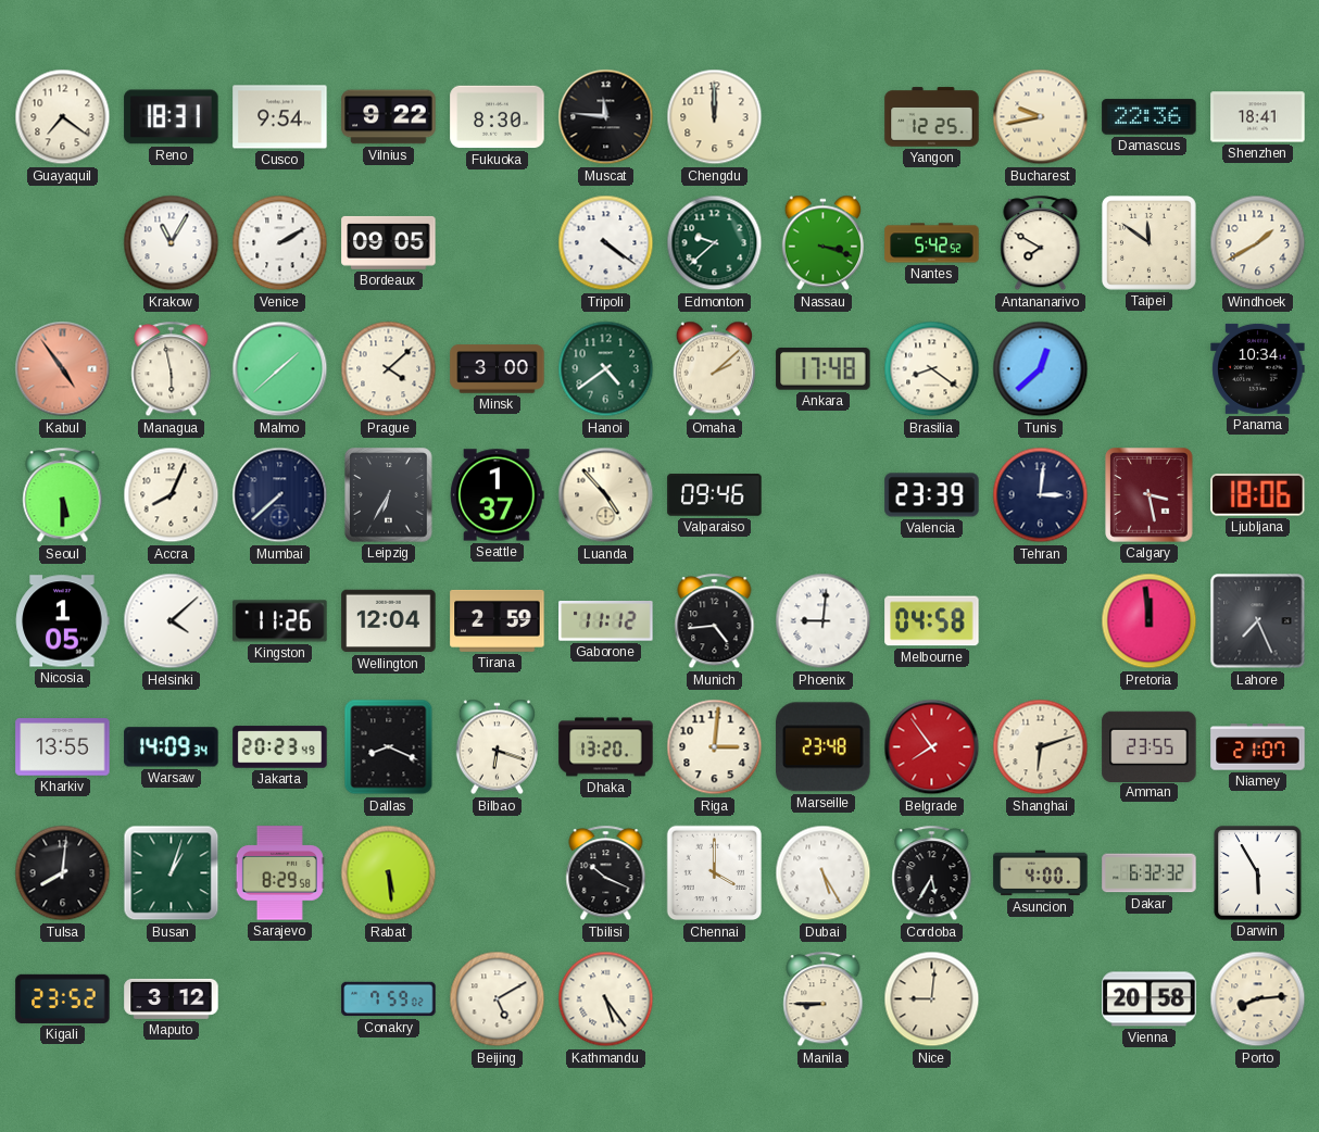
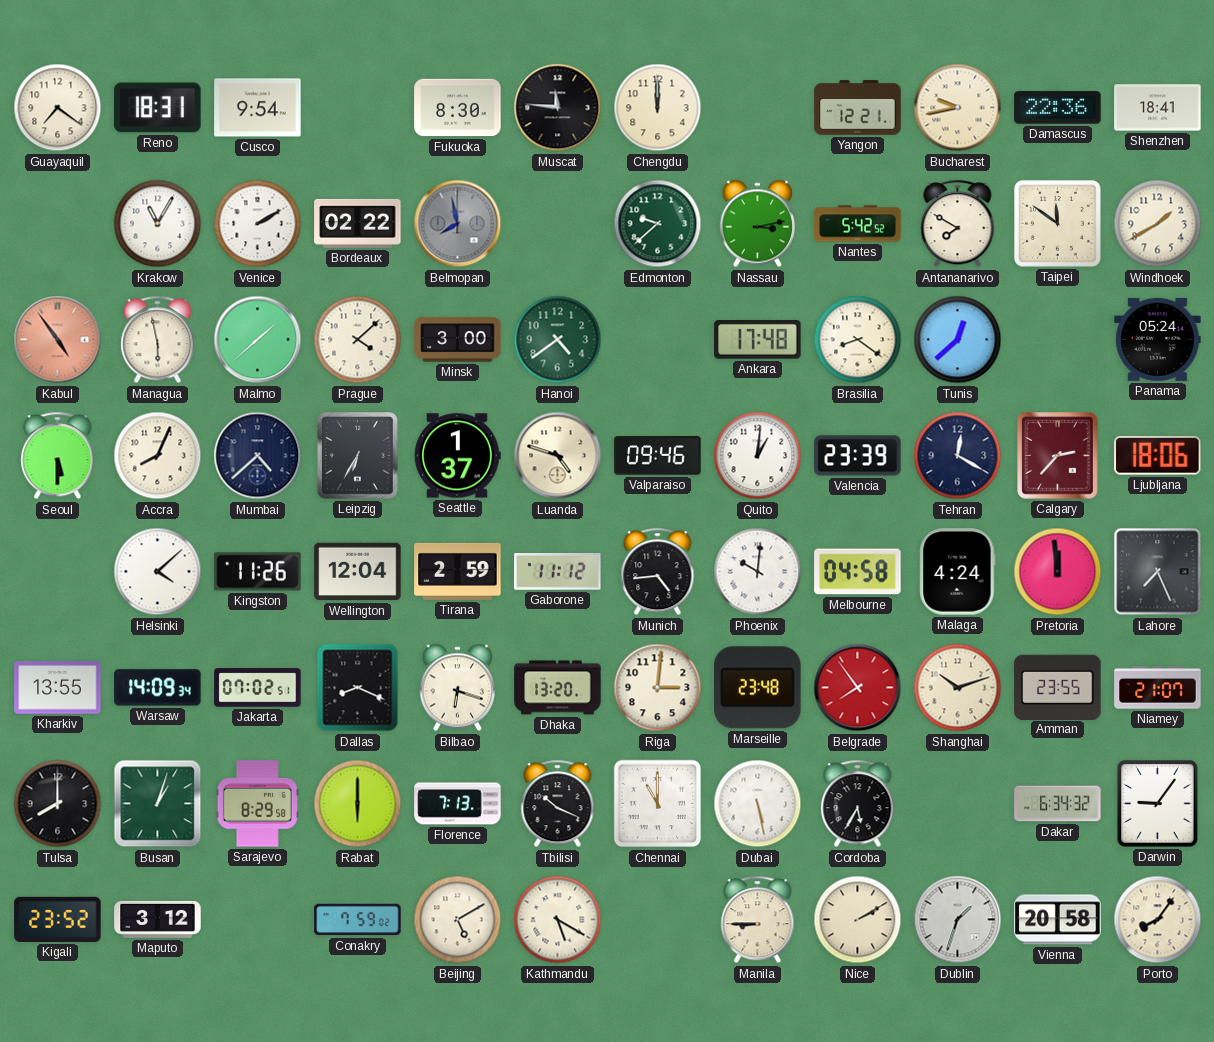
Vilnius: 9:22 -> none
Yangon: 12:25 -> 12:21
Bordeaux: 09:05 -> 02:22
Belmopan: none -> 7:58
Tripoli: 4:21 -> none
Nassau: 3:18 -> 3:13
Omaha: 2:08 -> none
Panama: 10:34 -> 05:24
Mumbai: 7:38 -> 4:38
Luanda: 4:53 -> 4:48
Quito: none -> 1:01
Tehran: 3:01 -> 12:20
Calgary: 3:28 -> 2:37
Nicosia: 1:05 -> none
Phoenix: 9:01 -> 10:01
Malaga: none -> 4:24
Jakarta: 20:23 -> 07:02
Shanghai: 6:12 -> 10:12
Tulsa: 8:01 -> 8:00
Rabat: 5:29 -> 6:00
Florence: none -> 7:13
Chennai: 4:00 -> 11:00
Dubai: 5:25 -> 5:28
Asuncion: 4:00 -> none
Dakar: 6:32 -> 6:34
Darwin: 5:55 -> 9:06
Kathmandu: 5:24 -> 5:20
Nice: 9:01 -> 2:10
Dublin: none -> 1:33
Porto: 8:14 -> 8:06
